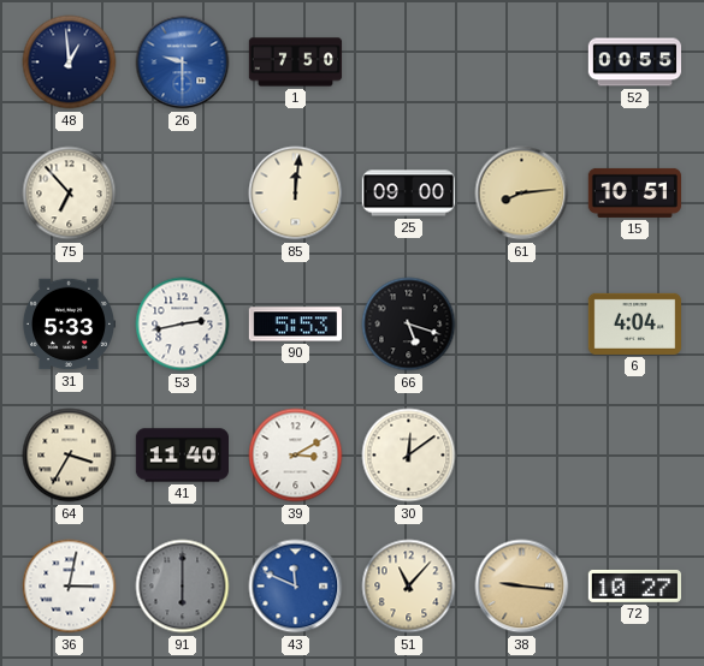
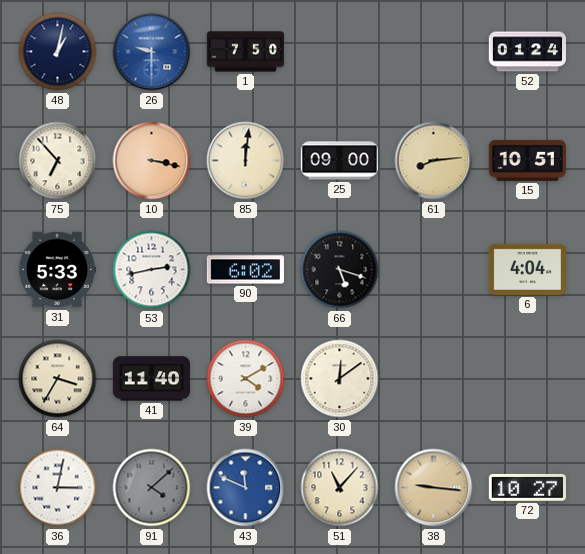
48: 12:59 -> 1:02
52: 00:55 -> 01:24
10: none -> 3:17
90: 5:53 -> 6:02
39: 3:10 -> 4:10
91: 6:00 -> 4:08
